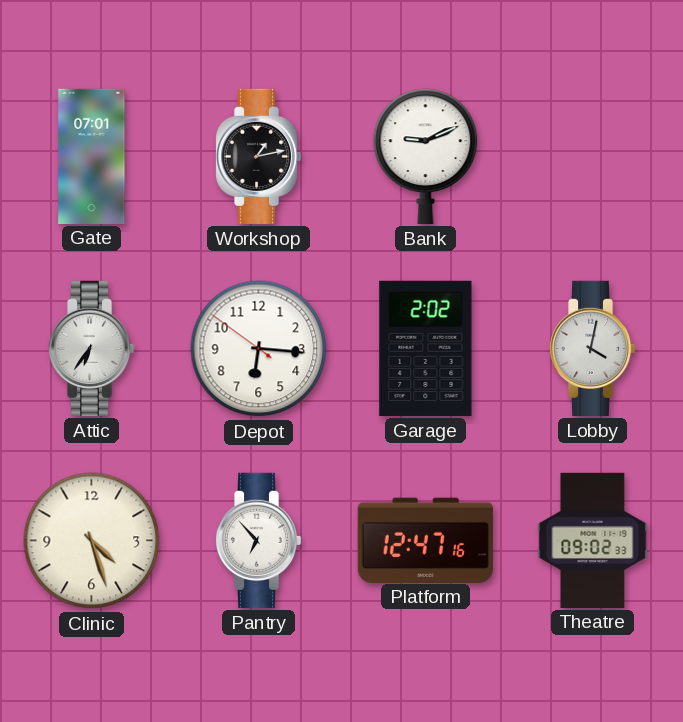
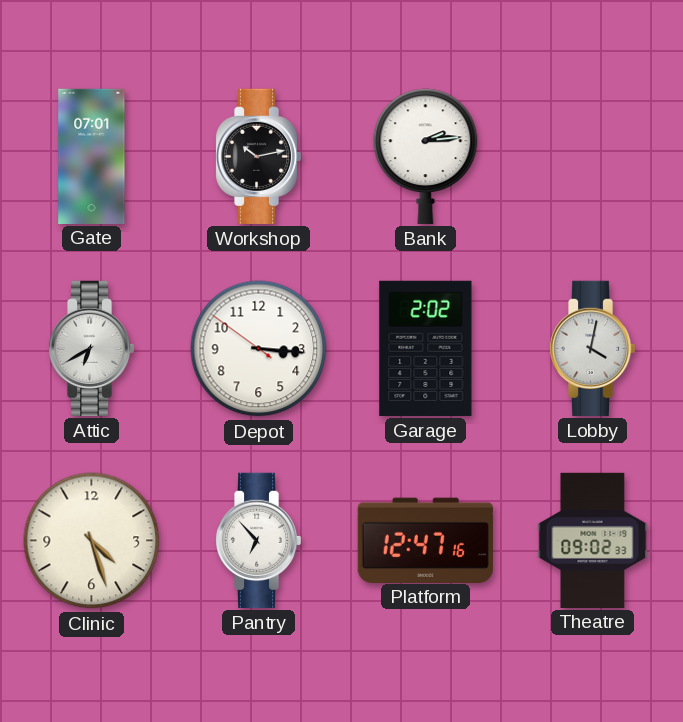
Workshop: 1:13 -> 10:13
Bank: 9:11 -> 2:14
Attic: 6:36 -> 6:40
Depot: 6:15 -> 3:15
